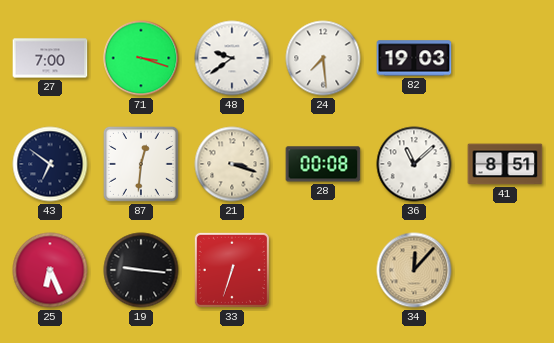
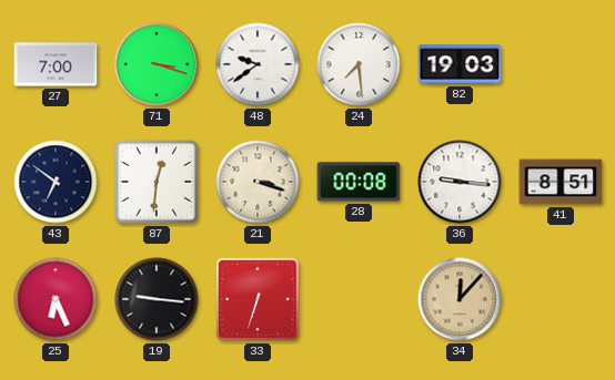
36: 11:08 -> 9:16
